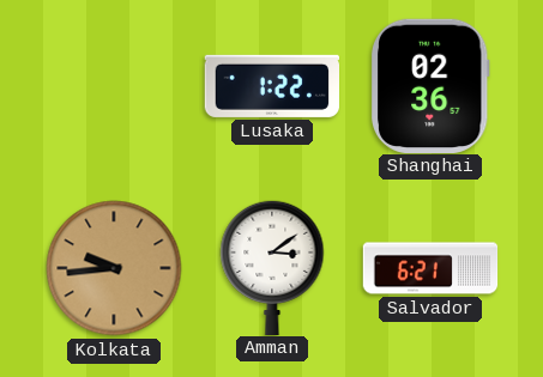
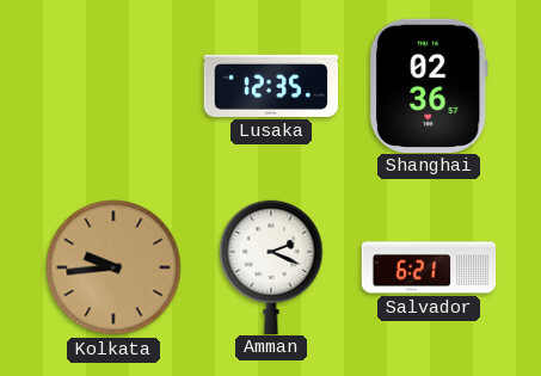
Lusaka: 1:22 -> 12:35
Amman: 3:09 -> 2:19
